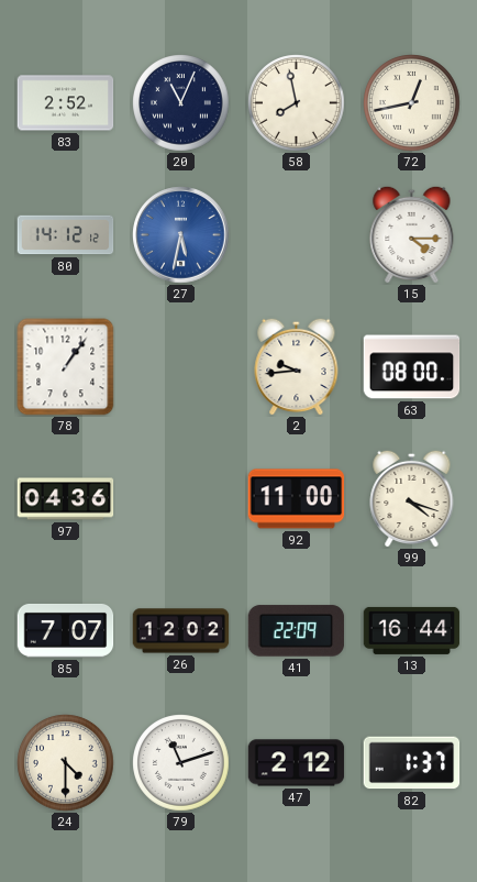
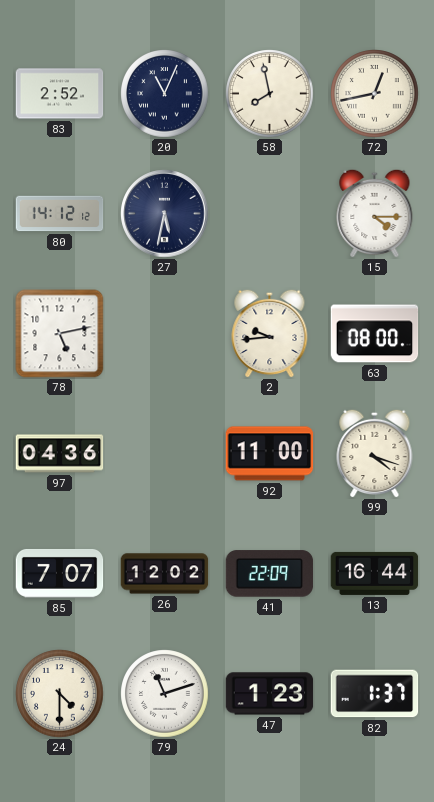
27 dial: blue -> navy
78: 1:06 -> 5:13
47: 2:12 -> 1:23
